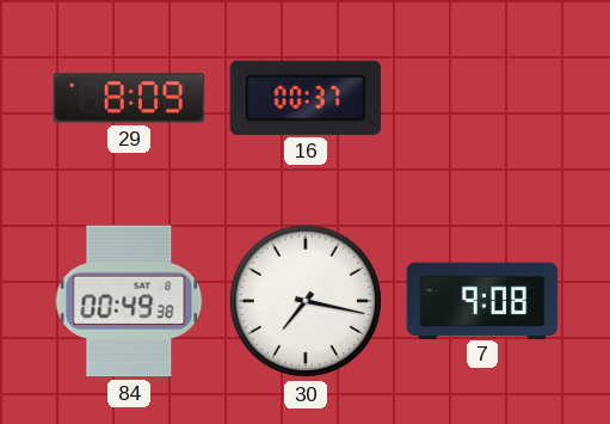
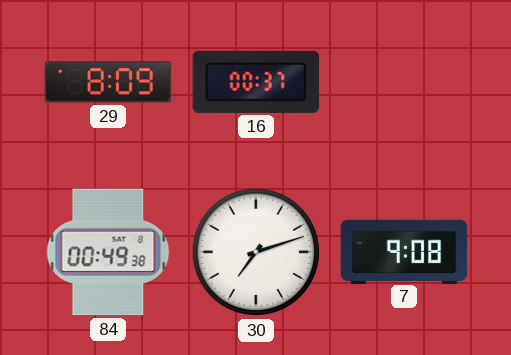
30: 7:17 -> 7:12
